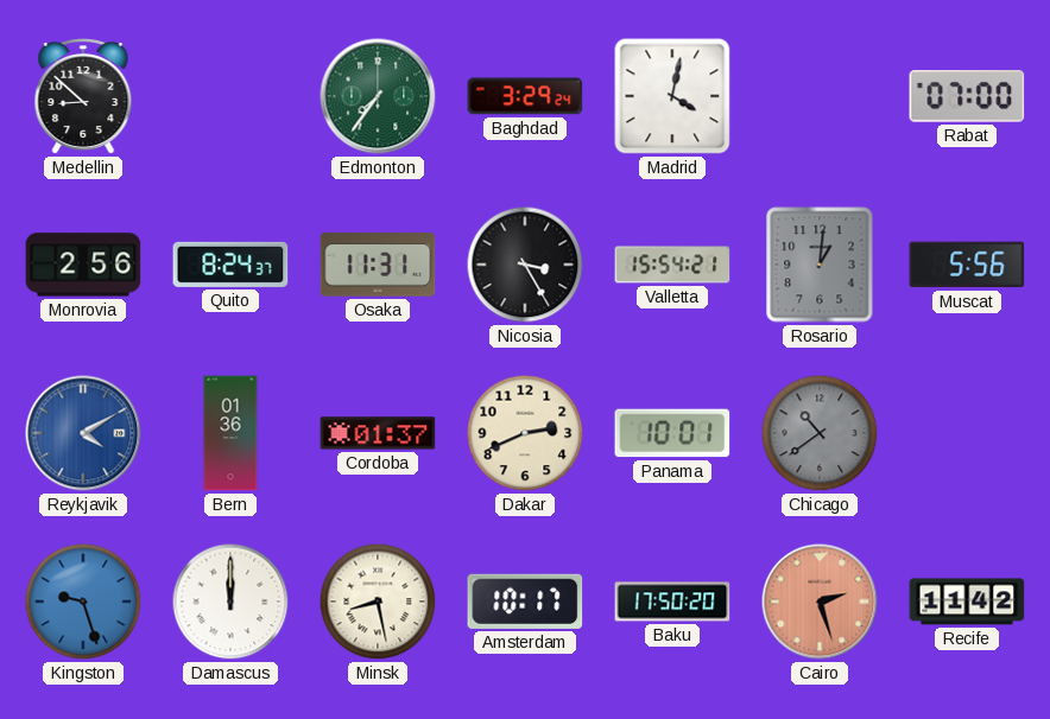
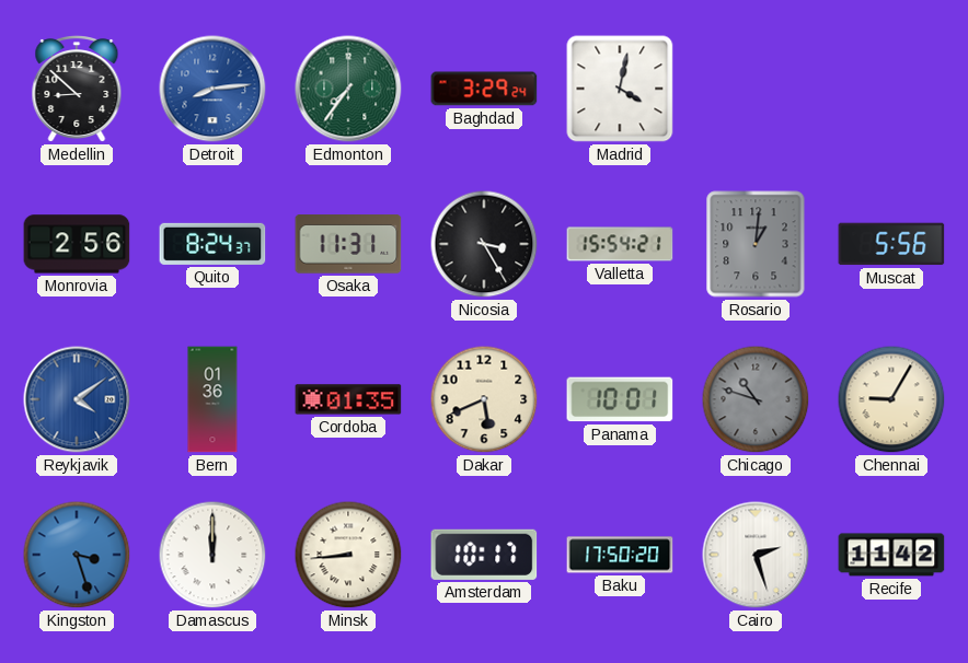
Detroit: none -> 8:14
Rabat: 07:00 -> none
Reykjavik: 4:10 -> 4:09
Cordoba: 01:37 -> 01:35
Dakar: 2:41 -> 5:41
Chicago: 10:39 -> 10:48
Chennai: none -> 9:05
Kingston: 9:27 -> 3:27
Minsk: 8:28 -> 8:44
Cairo dial: salmon -> white
